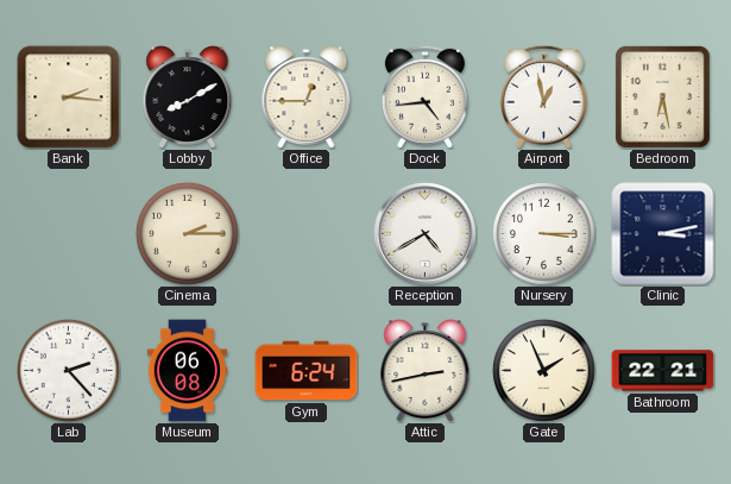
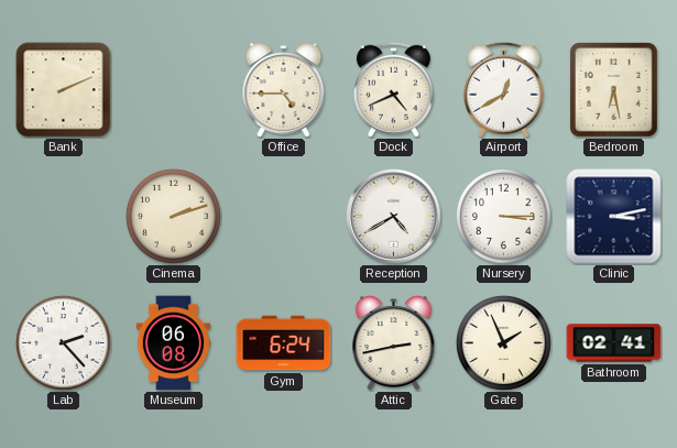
Bank: 2:16 -> 2:11
Lobby: 8:10 -> none
Office: 12:45 -> 4:45
Dock: 4:44 -> 4:41
Airport: 12:58 -> 12:40
Cinema: 2:15 -> 2:12
Bathroom: 22:21 -> 02:41
